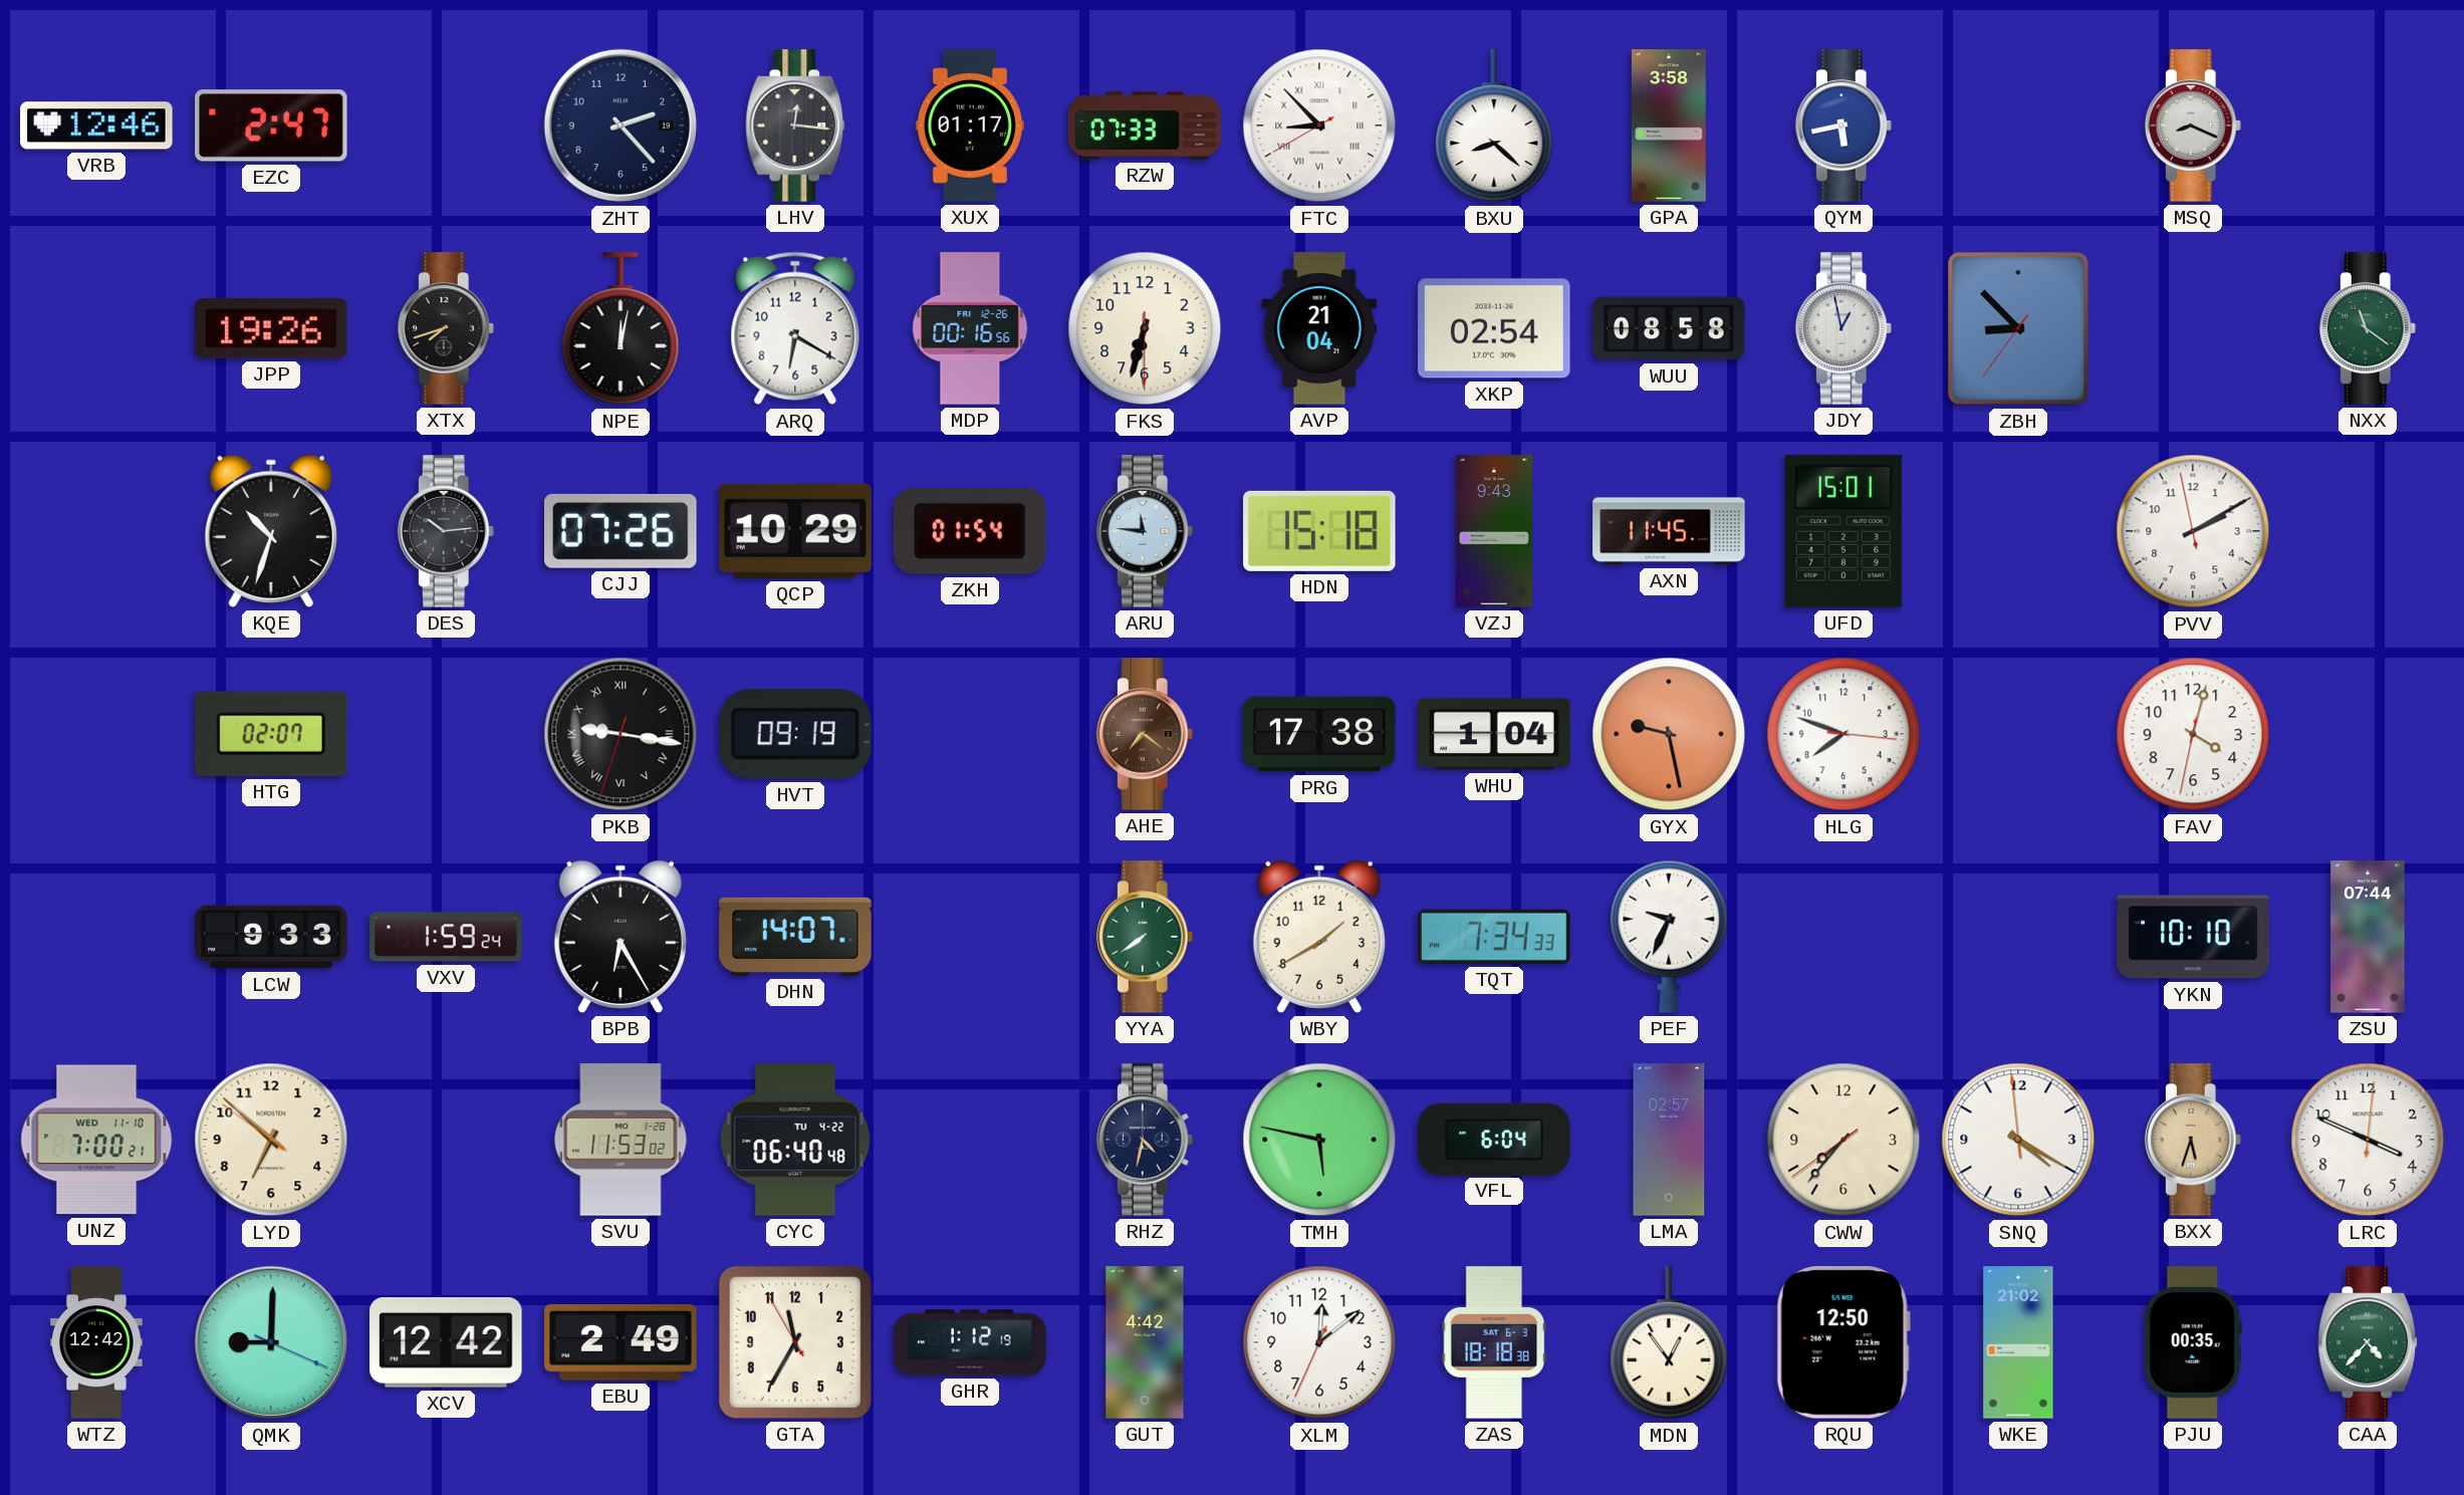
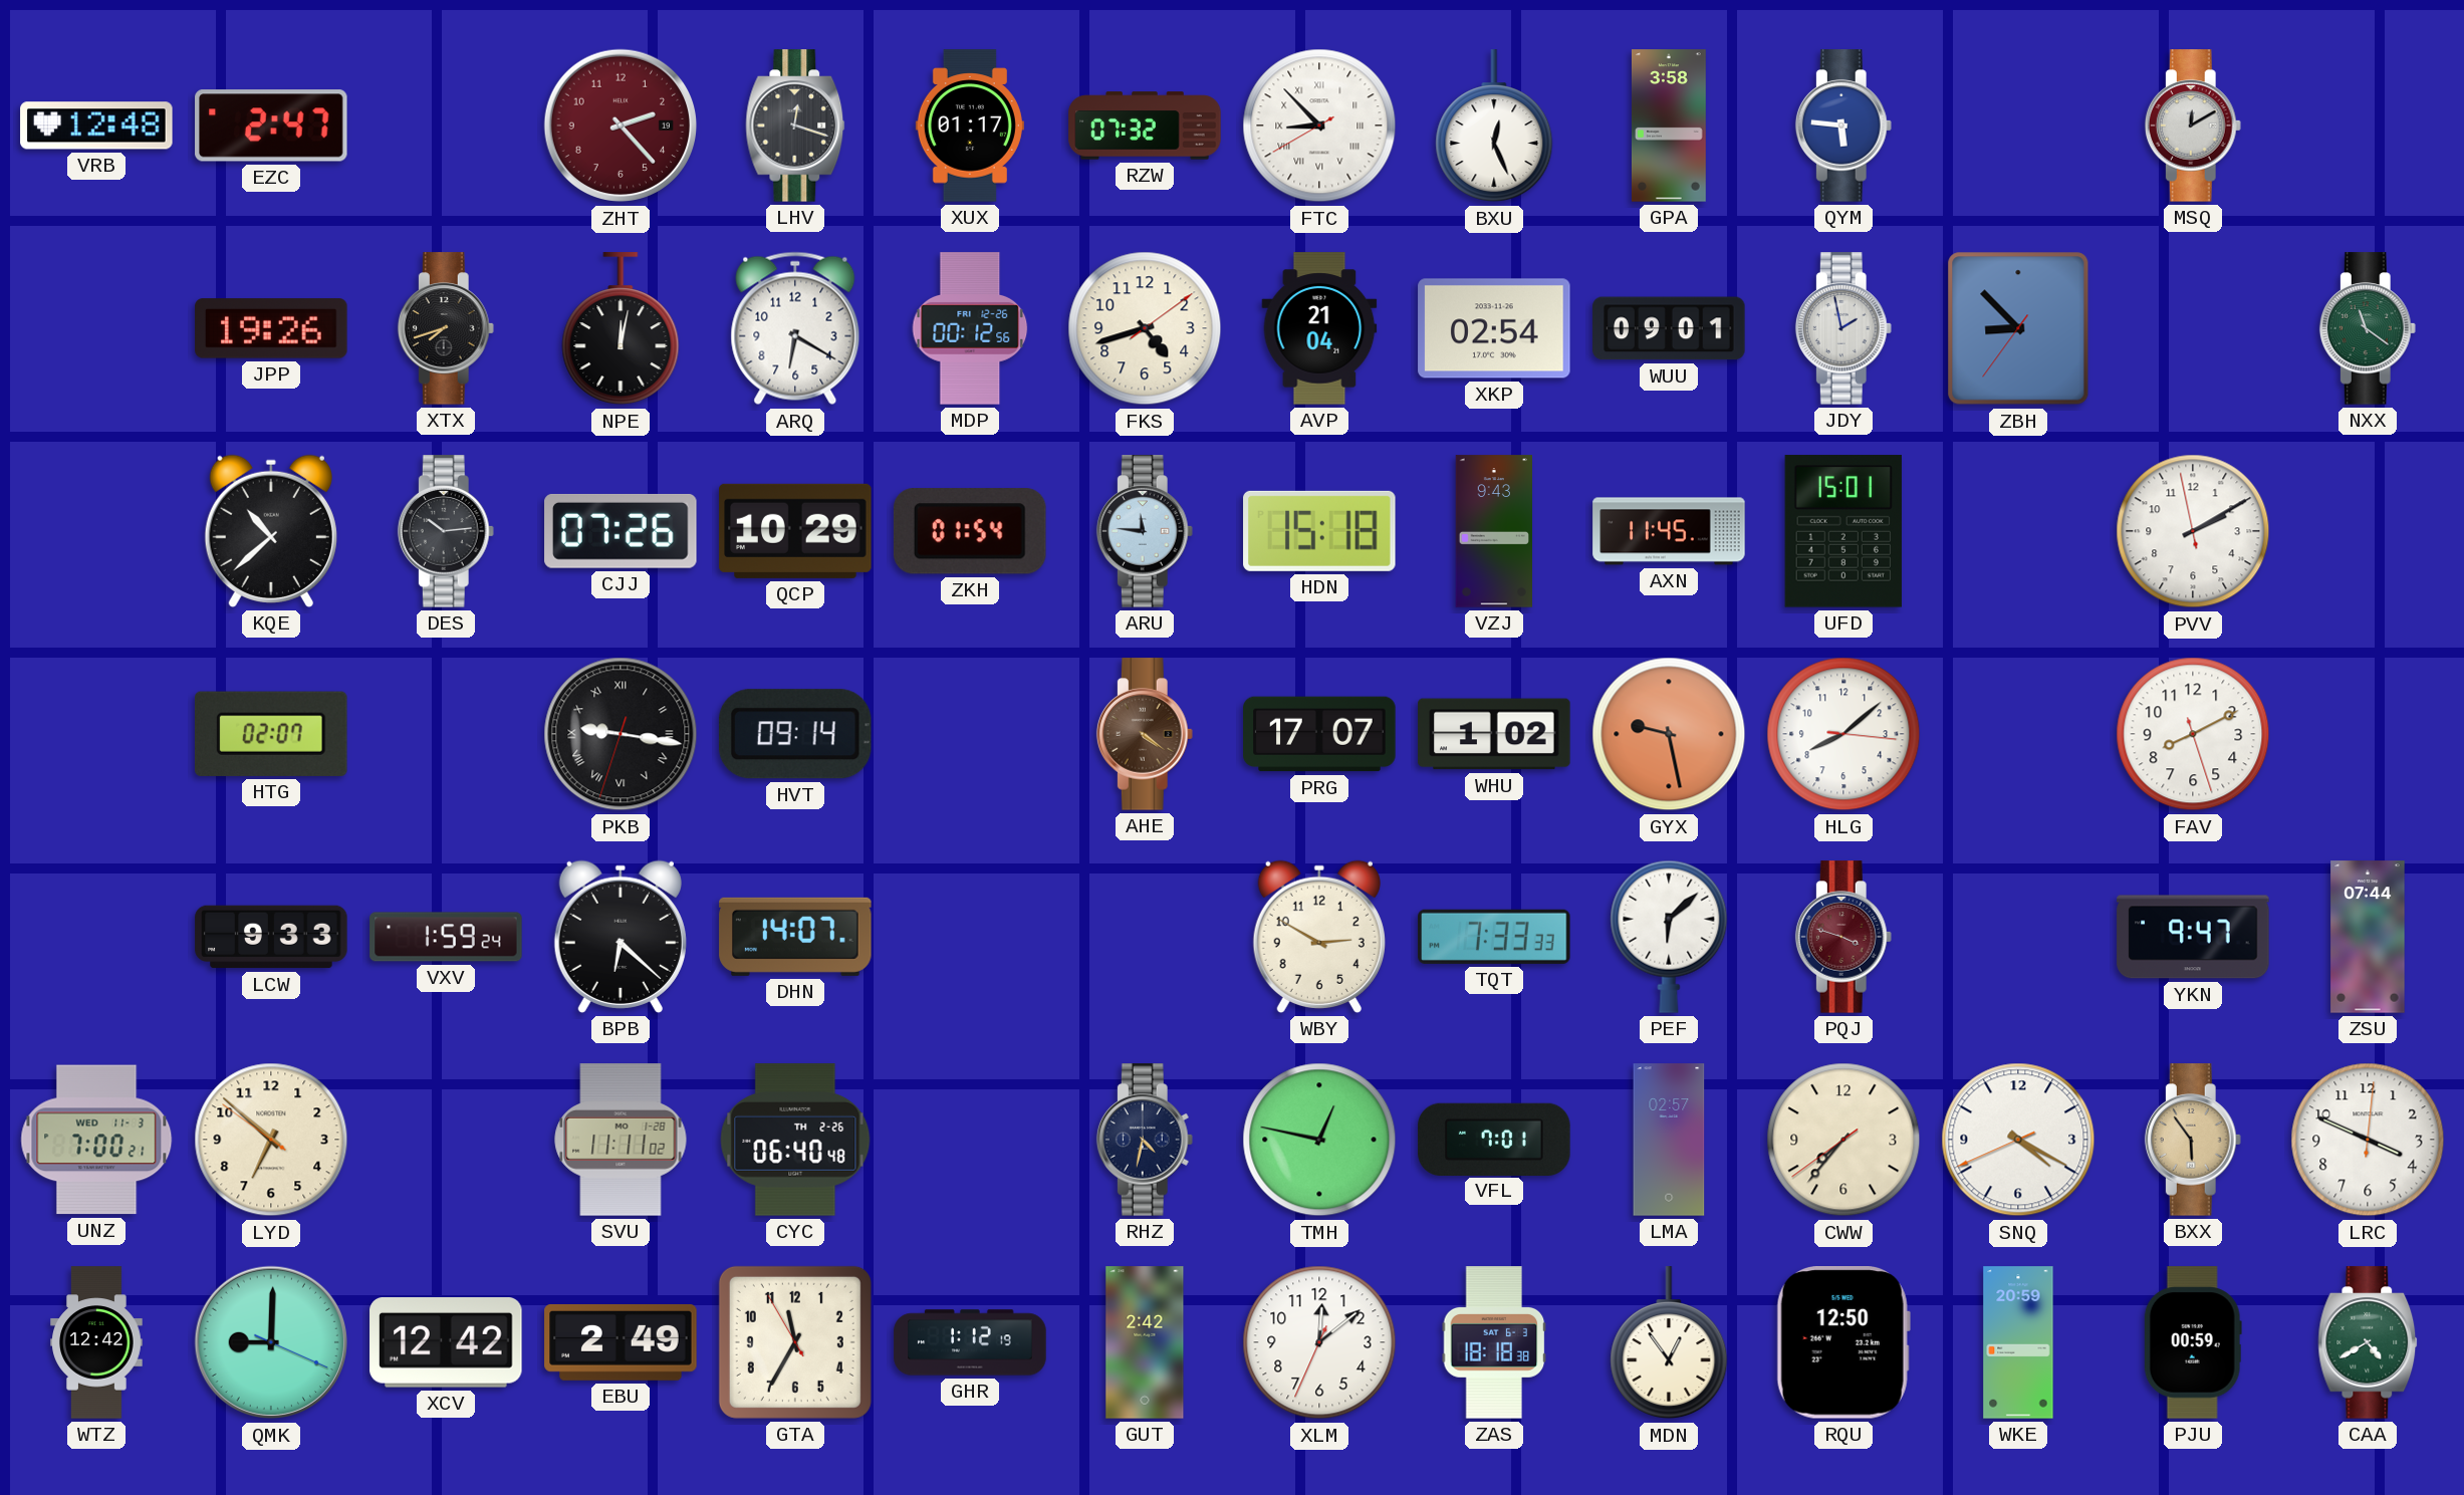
VRB: 12:46 -> 12:48
ZHT dial: navy -> burgundy
LHV: 12:16 -> 12:18
RZW: 07:33 -> 07:32
BXU: 8:22 -> 12:26
QYM: 5:43 -> 5:46
MSQ: 8:19 -> 12:10
MDP: 00:16 -> 00:12
FKS: 6:32 -> 4:42
WUU: 08:58 -> 09:01
JDY: 12:58 -> 1:58
KQE: 10:33 -> 10:38
HVT: 09:19 -> 09:14
AHE: 7:21 -> 4:21
PRG: 17:38 -> 17:07
WHU: 1:04 -> 1:02
HLG: 7:48 -> 8:08
FAV: 4:02 -> 8:10
BPB: 6:25 -> 6:22
YYA: 7:39 -> none
WBY: 1:40 -> 2:50
TQT: 7:34 -> 7:33
PEF: 9:34 -> 6:08
PQJ: none -> 3:48
YKN: 10:10 -> 9:47
UNZ date: WED 11-10 -> WED 11-3
SVU: 11:53 -> 11:11
CYC date: TU 4-22 -> TH 2-26
TMH: 5:47 -> 12:47
VFL: 6:04 -> 7:01
SNQ: 4:19:59 -> 4:19:41
BXX: 5:33 -> 5:54
GUT: 4:42 -> 2:42
WKE: 21:02 -> 20:59
PJU: 00:35 -> 00:59
CAA: 4:37 -> 4:40
